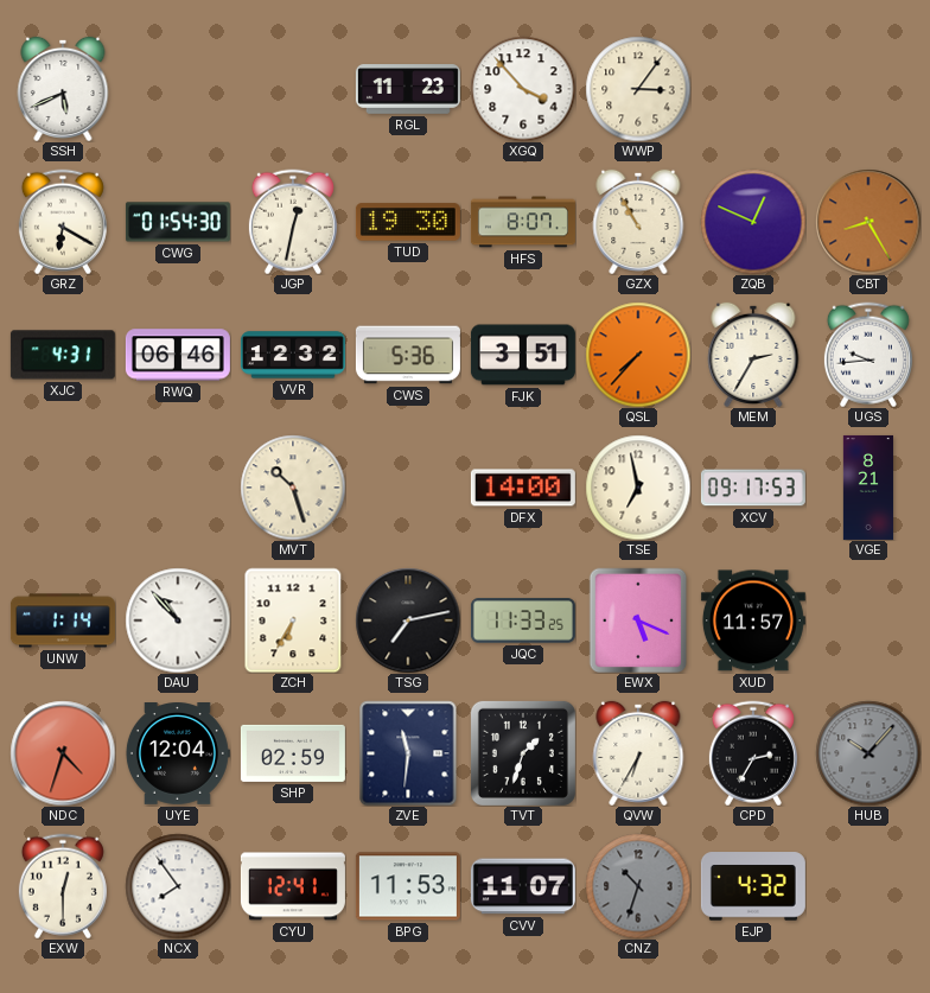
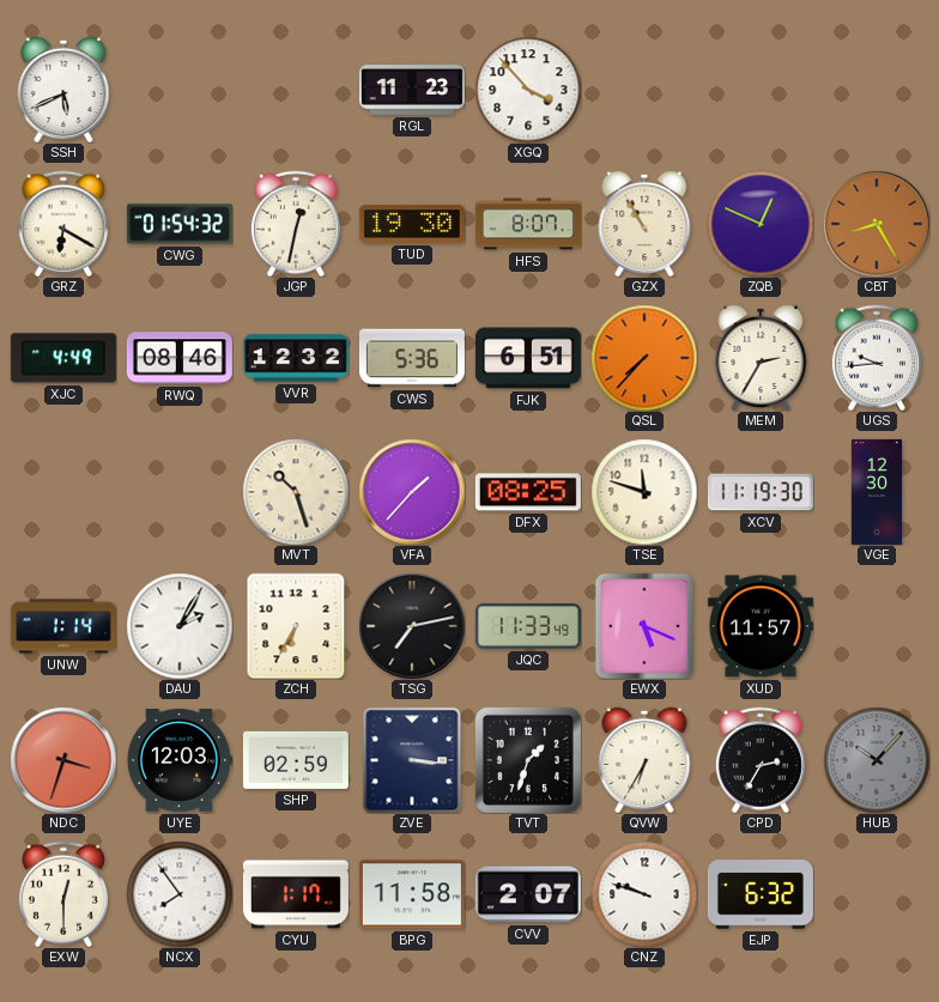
WWP: 3:06 -> none
CWG: 01:54:30 -> 01:54:32
XJC: 4:31 -> 4:49
RWQ: 06:46 -> 08:46
FJK: 3:51 -> 6:51
VFA: none -> 1:37
DFX: 14:00 -> 08:25
TSE: 6:58 -> 11:48
XCV: 09:17 -> 11:19
VGE: 8:21 -> 12:30
DAU: 10:53 -> 2:05
JQC: 11:33:25 -> 11:33:49
NDC: 4:33 -> 3:33
UYE: 12:04 -> 12:03
ZVE: 11:31 -> 3:16
CYU: 12:41 -> 1:17
BPG: 11:53 -> 11:58
CVV: 11:07 -> 2:07
CNZ: 10:33 -> 9:48
CNZ dial: grey -> white
EJP: 4:32 -> 6:32
